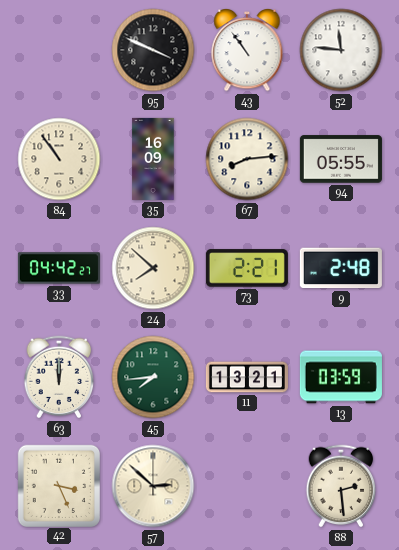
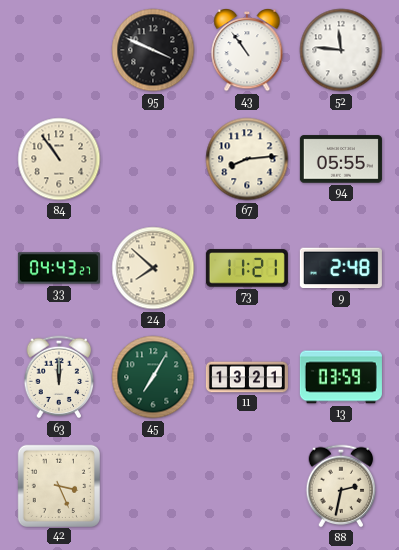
35: 16:09 -> none
33: 04:42 -> 04:43
73: 2:21 -> 11:21
45: 7:44 -> 7:05
57: 2:52 -> none
88: 2:29 -> 2:32
